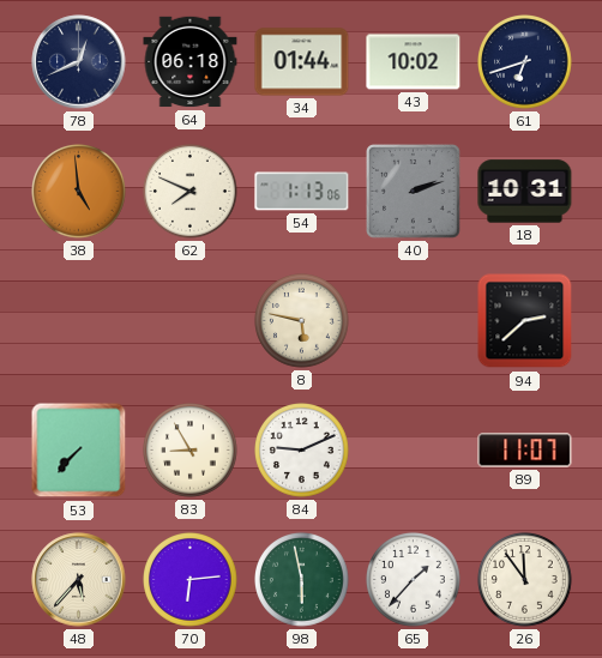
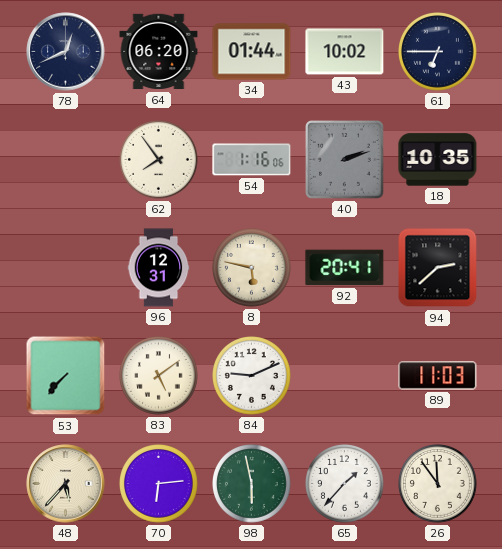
64: 06:18 -> 06:20
61: 6:42 -> 6:45
38: 4:59 -> none
62: 7:49 -> 7:54
54: 1:13 -> 1:16
18: 10:31 -> 10:35
96: none -> 12:31
92: none -> 20:41
83: 8:55 -> 5:09
89: 11:07 -> 11:03
